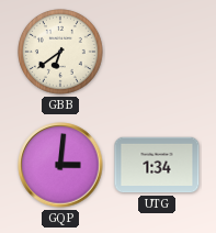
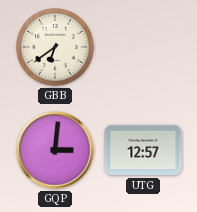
UTG: 1:34 -> 12:57
